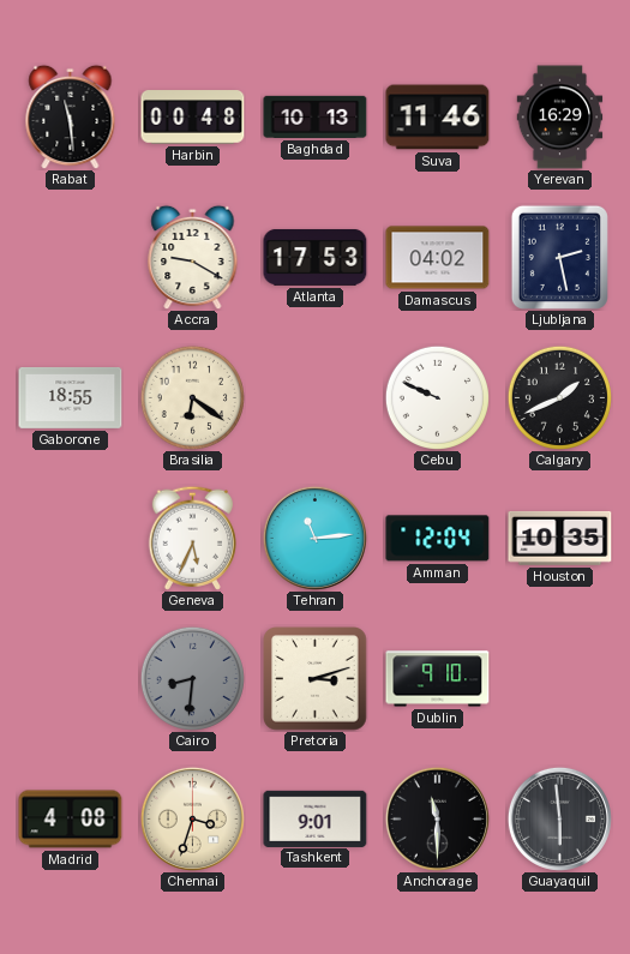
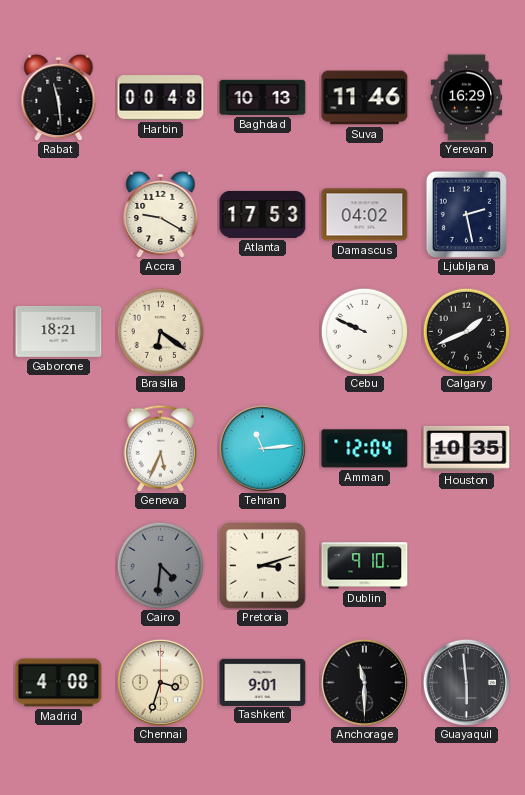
Gaborone: 18:55 -> 18:21
Cairo: 8:31 -> 4:31
